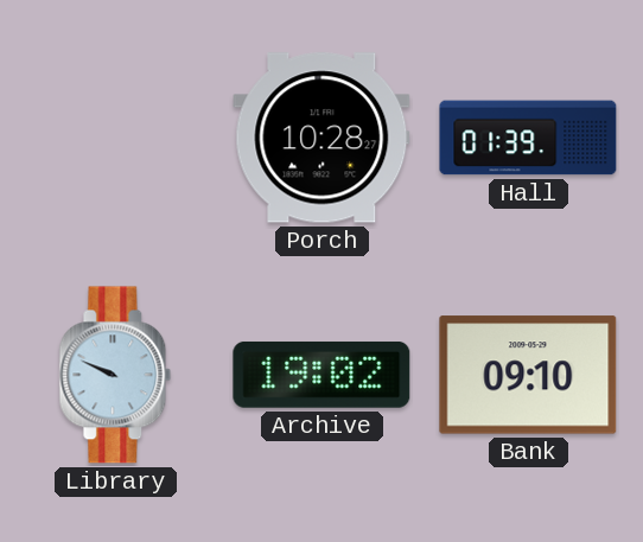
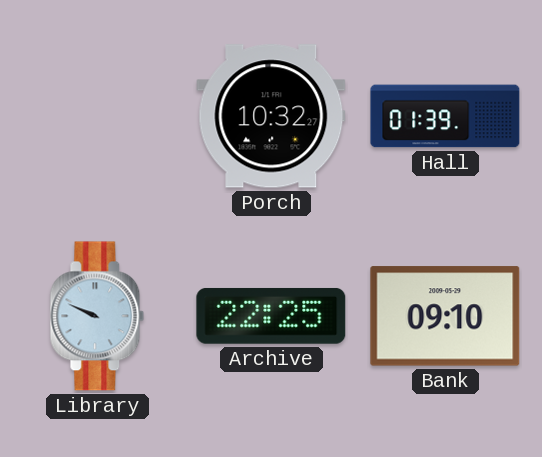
Porch: 10:28 -> 10:32
Archive: 19:02 -> 22:25
